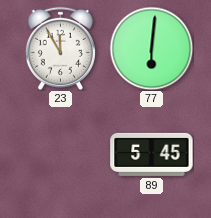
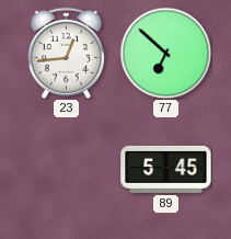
23: 11:55 -> 12:44
77: 6:01 -> 6:52
